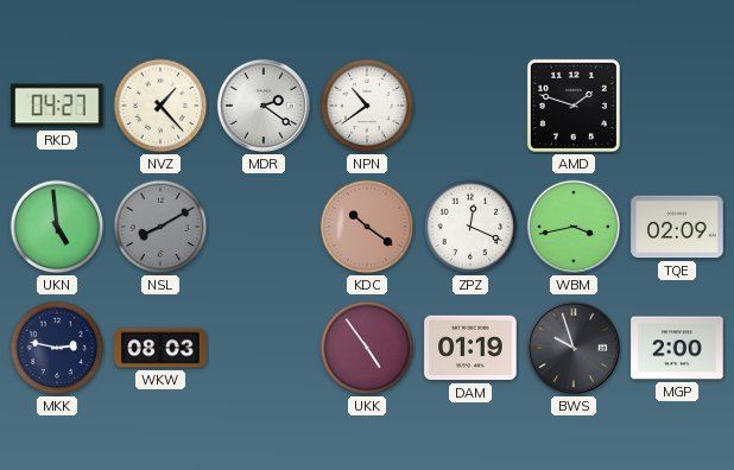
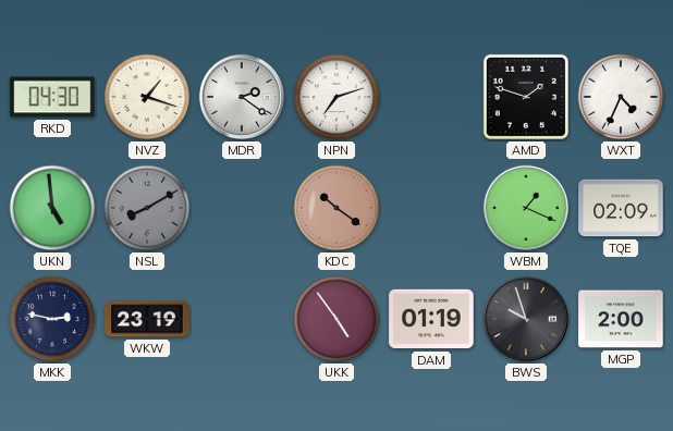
RKD: 04:27 -> 04:30
NVZ: 1:23 -> 1:18
NPN: 10:39 -> 7:12
WXT: none -> 4:34
ZPZ: 12:19 -> none
WBM: 3:43 -> 1:19
WKW: 08:03 -> 23:19
